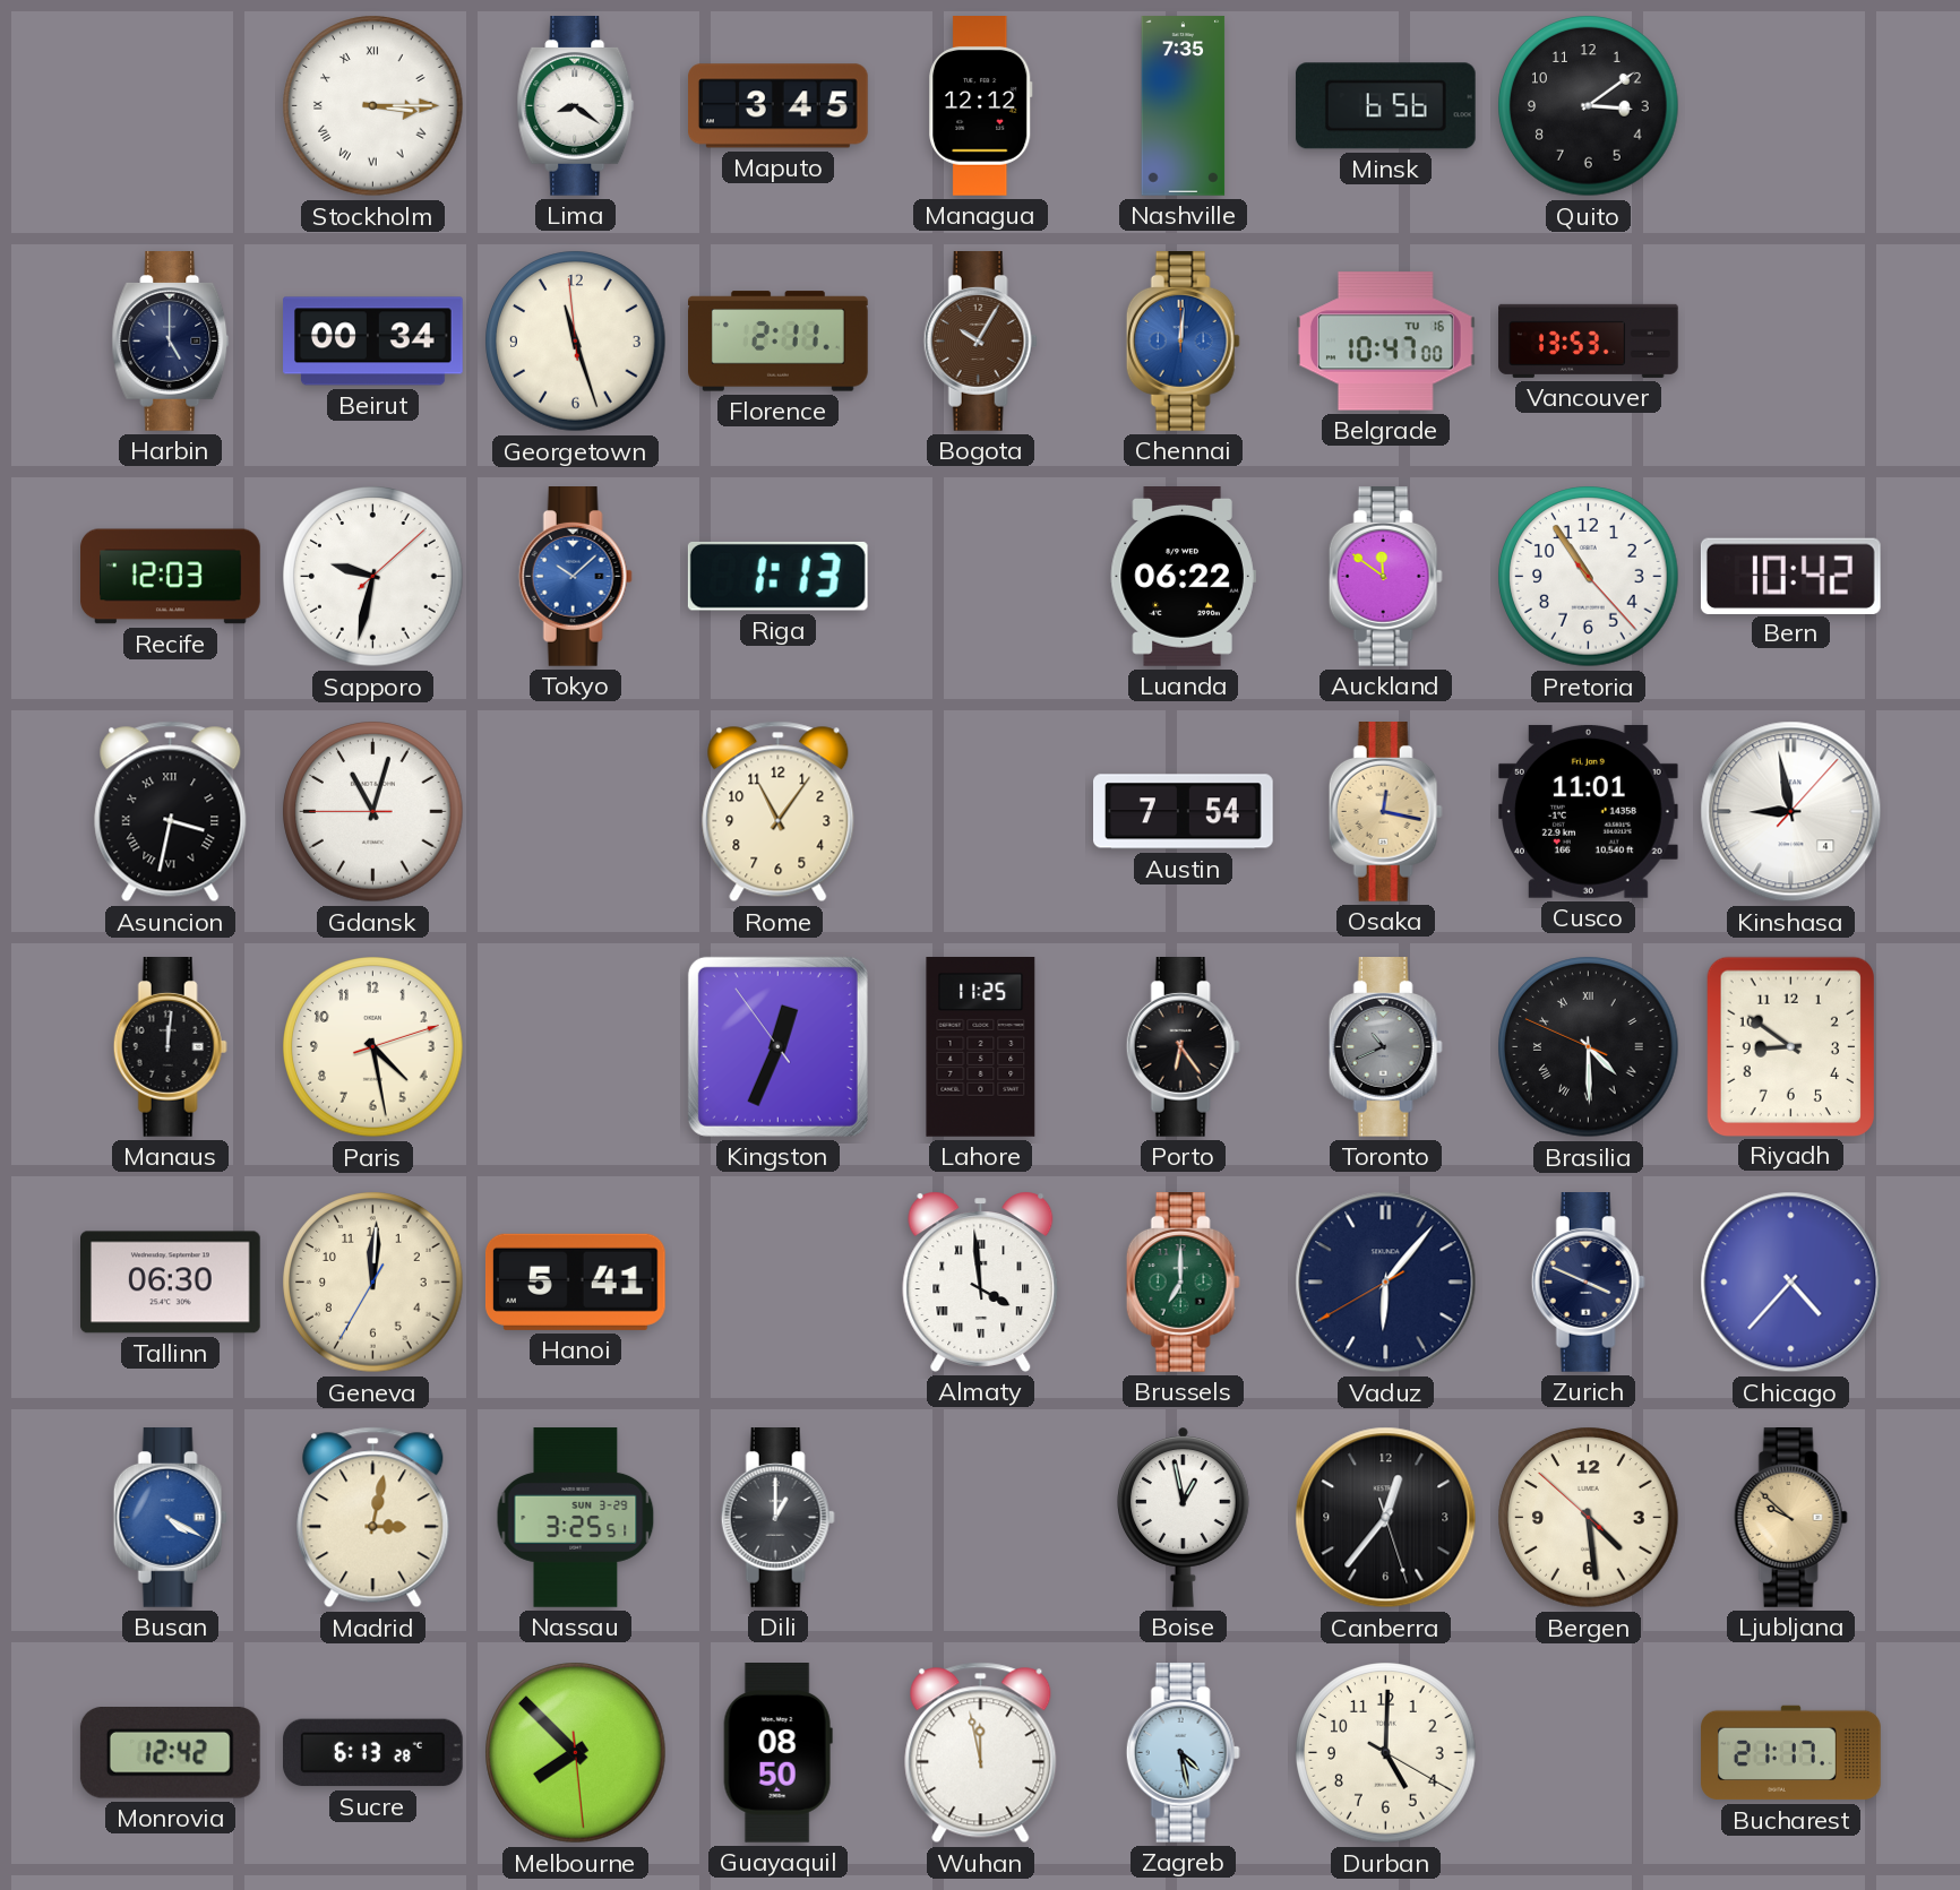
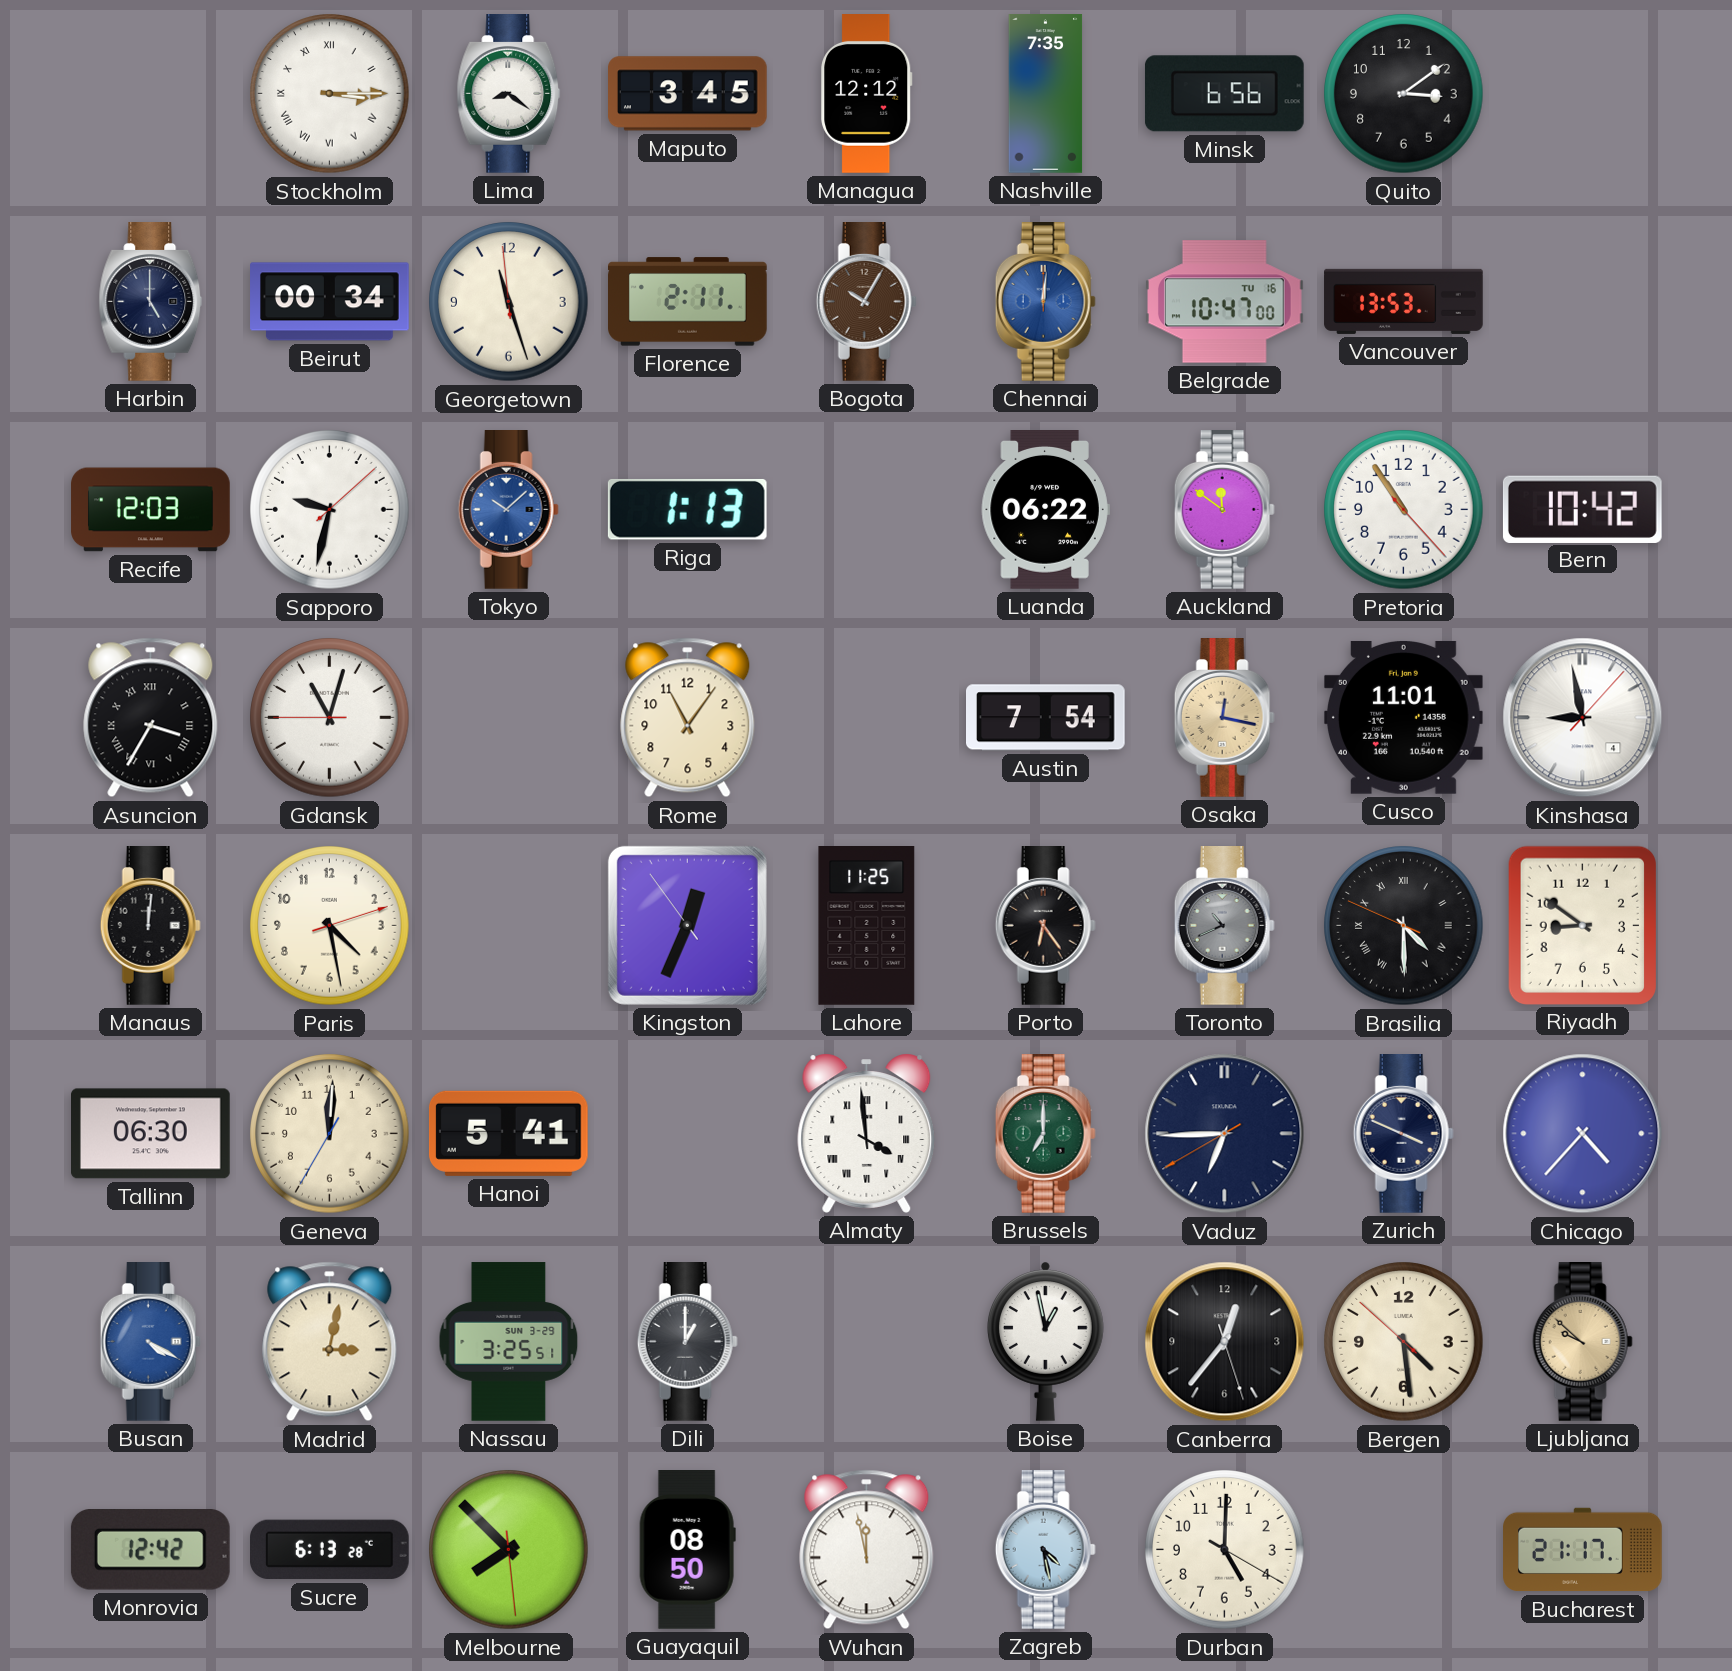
Asuncion: 3:32 -> 3:35
Vaduz: 6:06 -> 6:44
